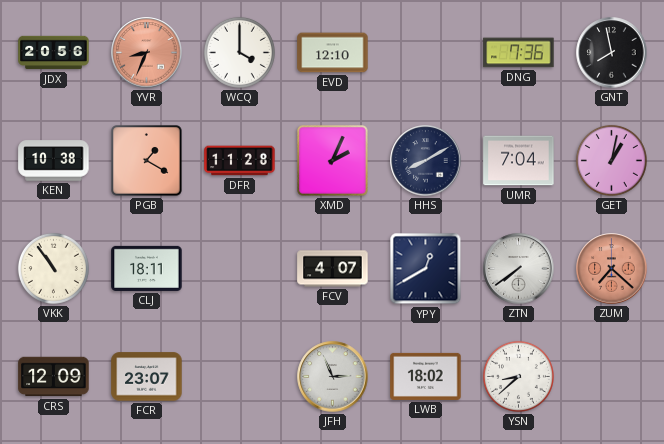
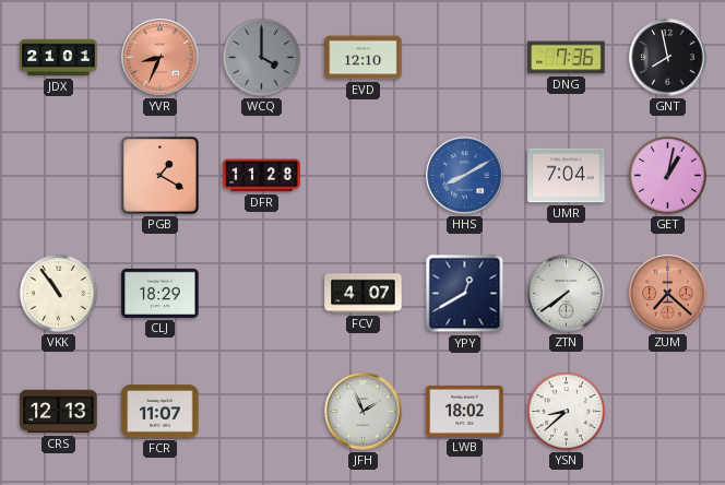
JDX: 20:56 -> 21:01
WCQ dial: white -> grey
KEN: 10:38 -> none
XMD: 2:04 -> none
HHS dial: navy -> blue
CLJ: 18:11 -> 18:29
CRS: 12:09 -> 12:13
FCR: 23:07 -> 11:07
JFH: 2:56 -> 1:56
